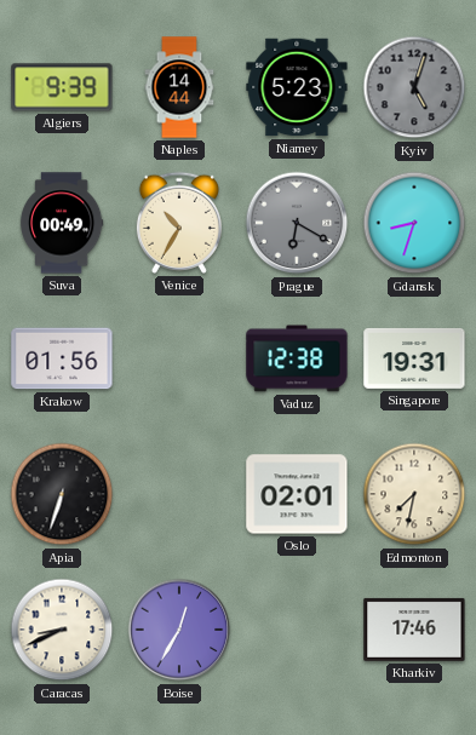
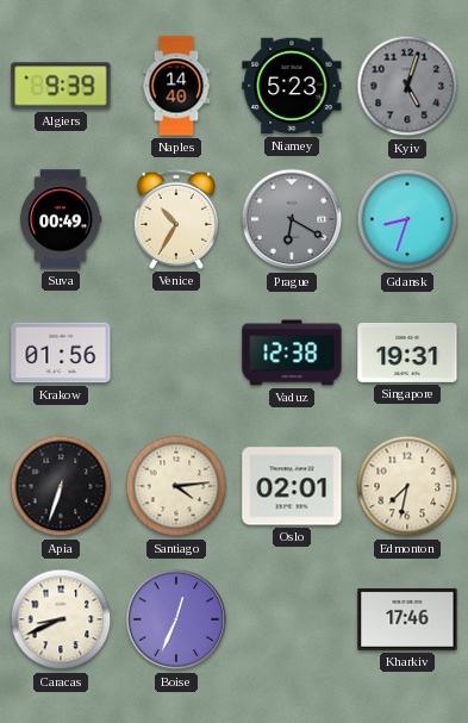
Naples: 14:44 -> 14:40
Santiago: none -> 4:14
Boise: 12:35 -> 12:34
